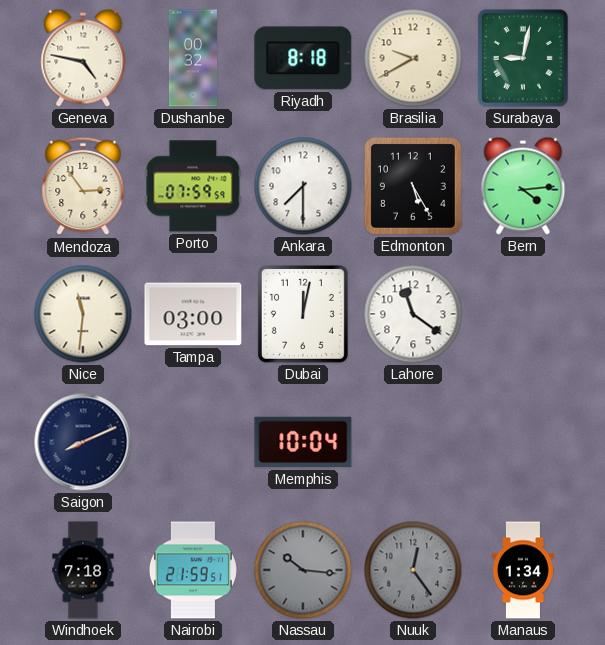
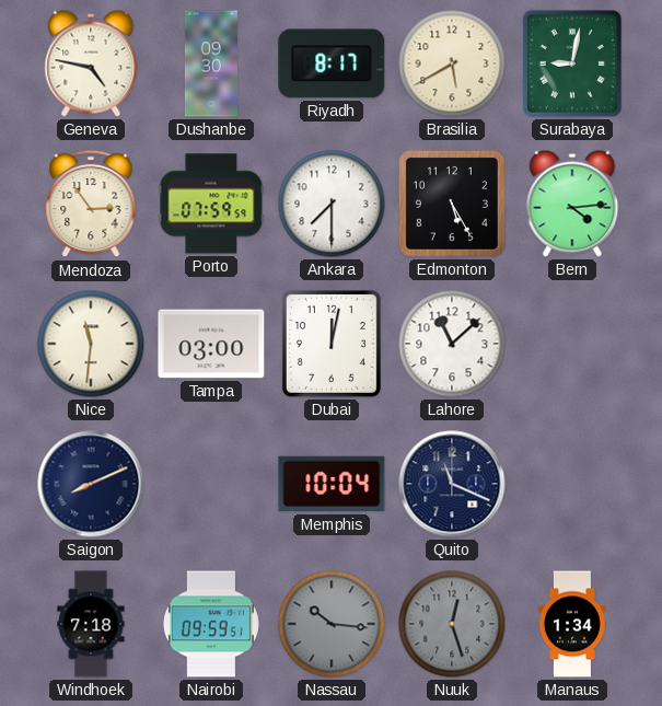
Dushanbe: 00:32 -> 09:30
Riyadh: 8:18 -> 8:17
Brasilia: 9:40 -> 5:40
Lahore: 11:21 -> 11:08
Quito: none -> 11:19
Nairobi: 21:59 -> 09:59
Nuuk: 12:24 -> 12:27
